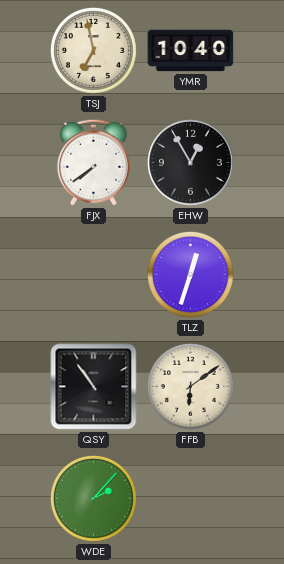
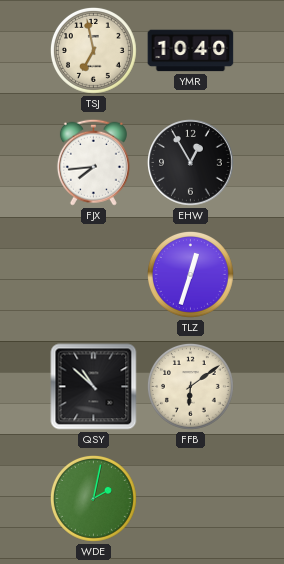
FJX: 7:39 -> 7:44
QSY: 10:54 -> 10:52
WDE: 2:07 -> 2:02
